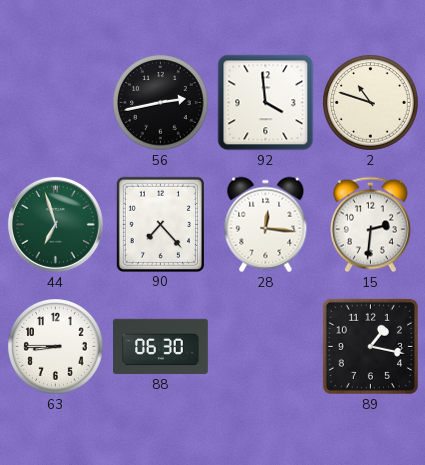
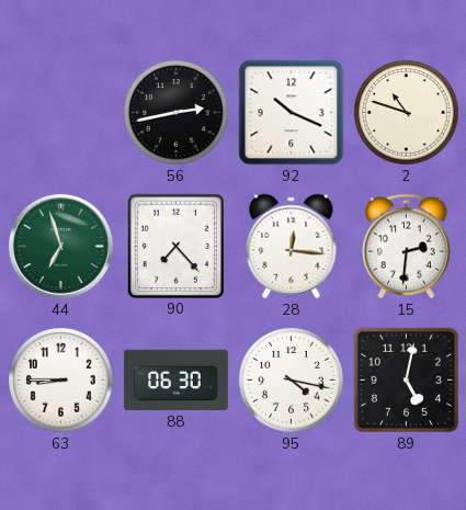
92: 3:59 -> 10:19
95: none -> 4:17
89: 1:17 -> 5:02
